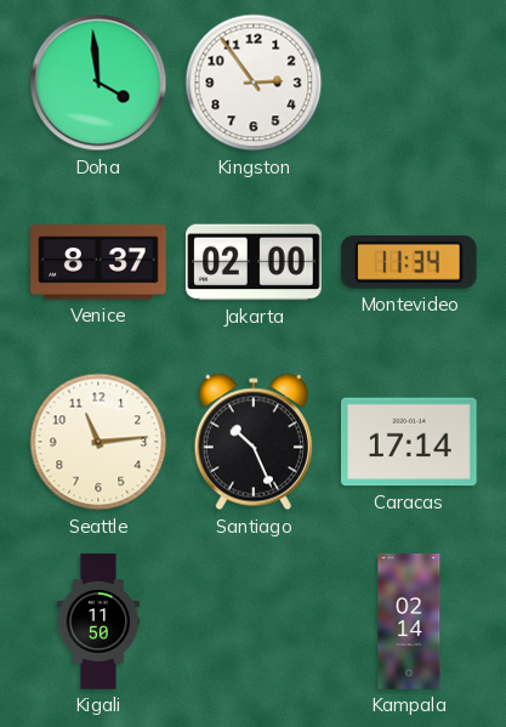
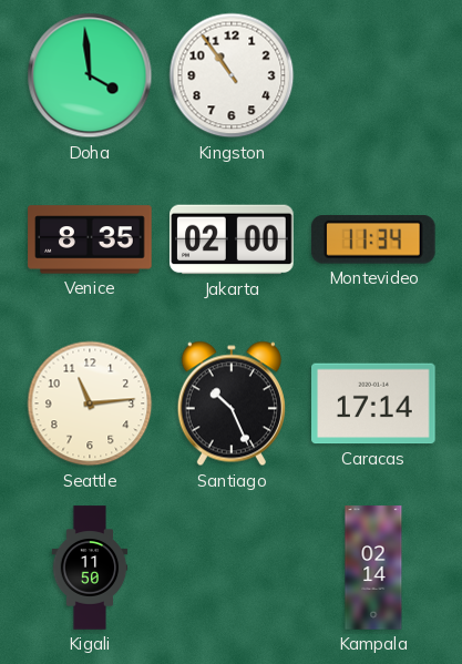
Kingston: 2:54 -> 10:54
Venice: 8:37 -> 8:35
